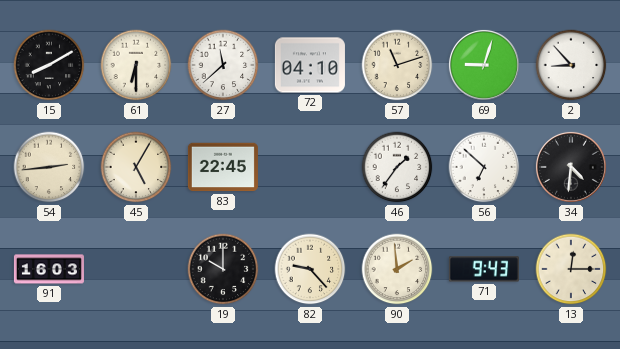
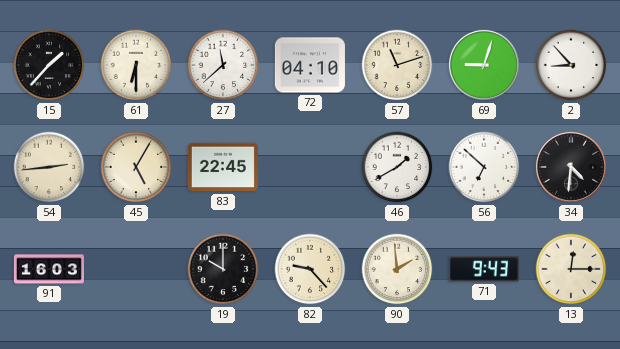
15: 8:10 -> 1:37
46: 1:36 -> 1:40
